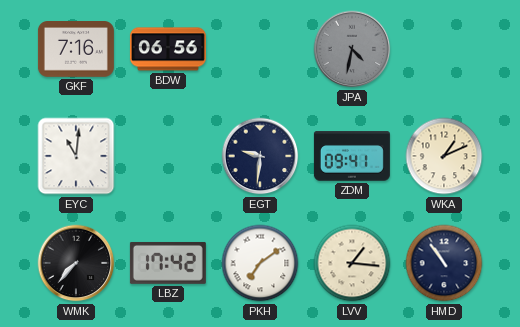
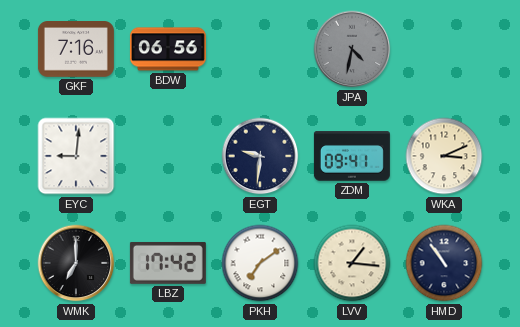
EYC: 11:01 -> 9:01
WKA: 1:11 -> 3:11
WMK: 7:37 -> 7:00
